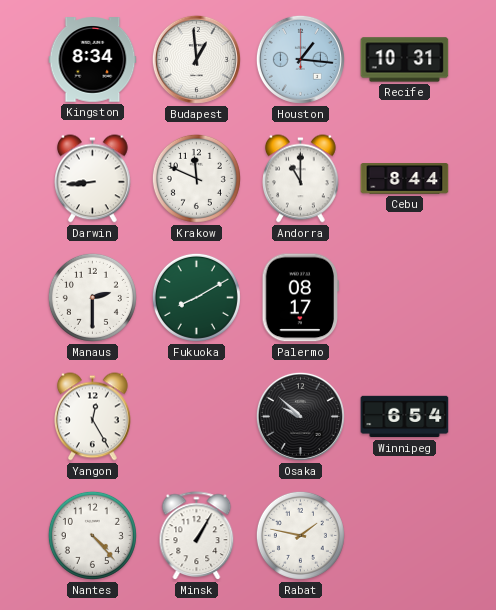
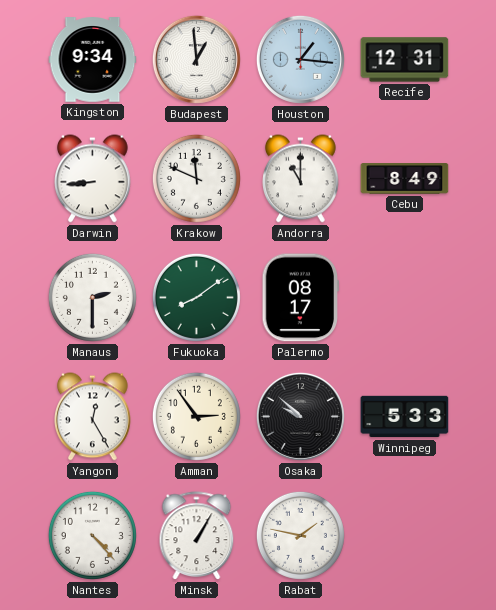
Kingston: 8:34 -> 9:34
Recife: 10:31 -> 12:31
Cebu: 8:44 -> 8:49
Fukuoka: 8:10 -> 8:09
Amman: none -> 2:54
Winnipeg: 6:54 -> 5:33
